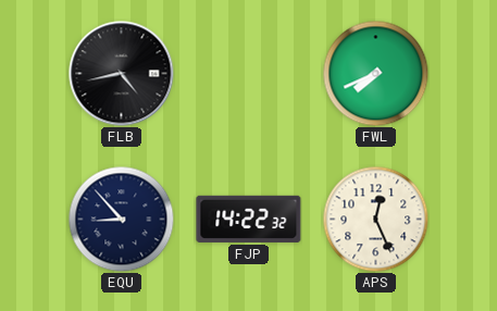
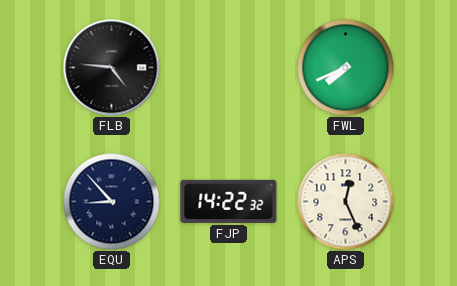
FLB: 4:43 -> 4:46
